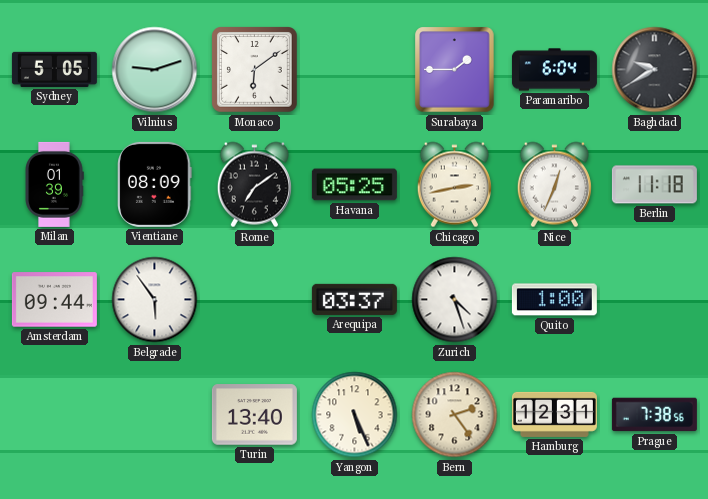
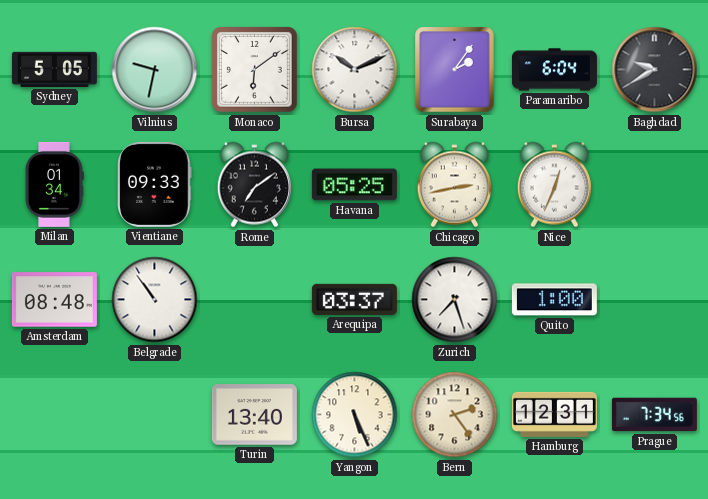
Vilnius: 9:12 -> 9:32
Bursa: none -> 10:11
Surabaya: 1:45 -> 2:06
Milan: 01:39 -> 01:34
Vientiane: 08:09 -> 09:33
Berlin: 11:18 -> none
Amsterdam: 09:44 -> 08:48
Belgrade: 5:54 -> 10:54
Zurich: 4:27 -> 7:27
Prague: 7:38 -> 7:34
